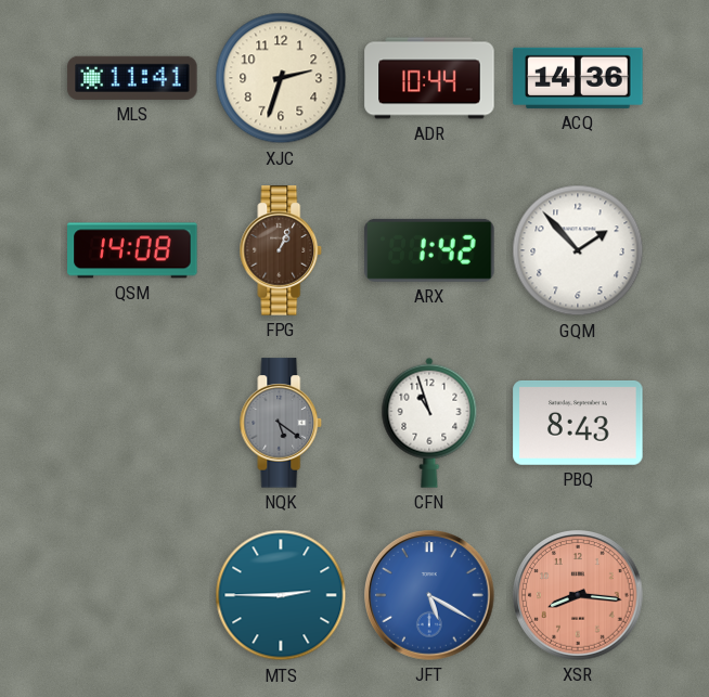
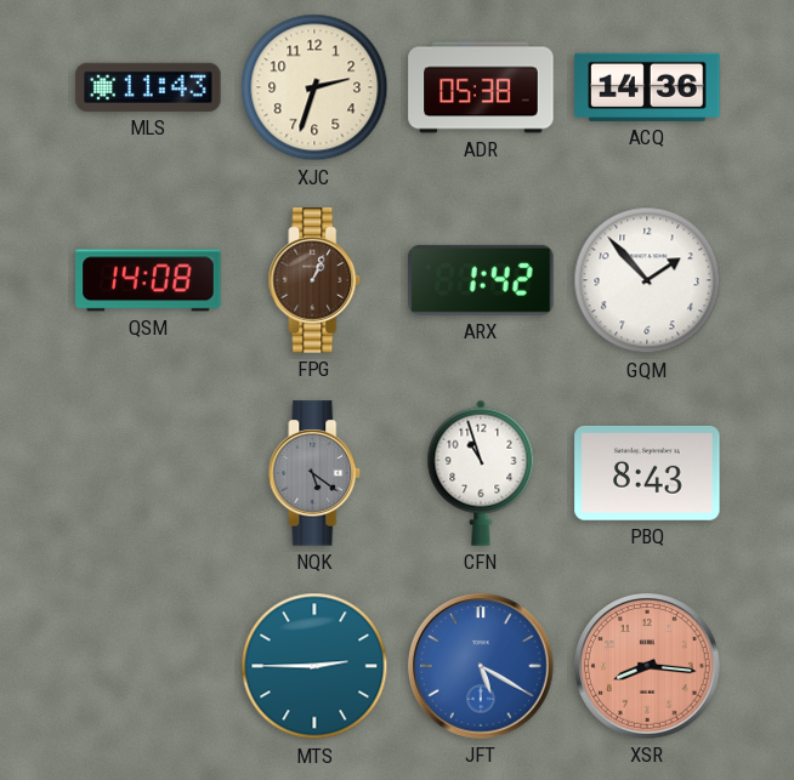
MLS: 11:41 -> 11:43
ADR: 10:44 -> 05:38
